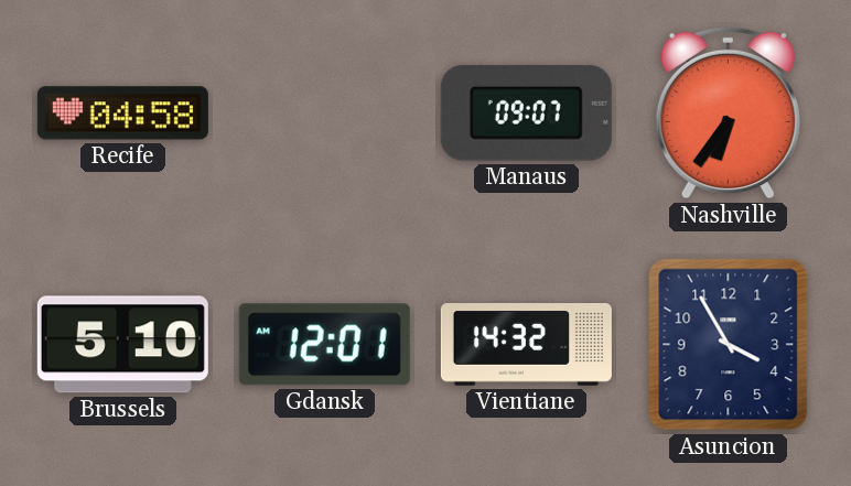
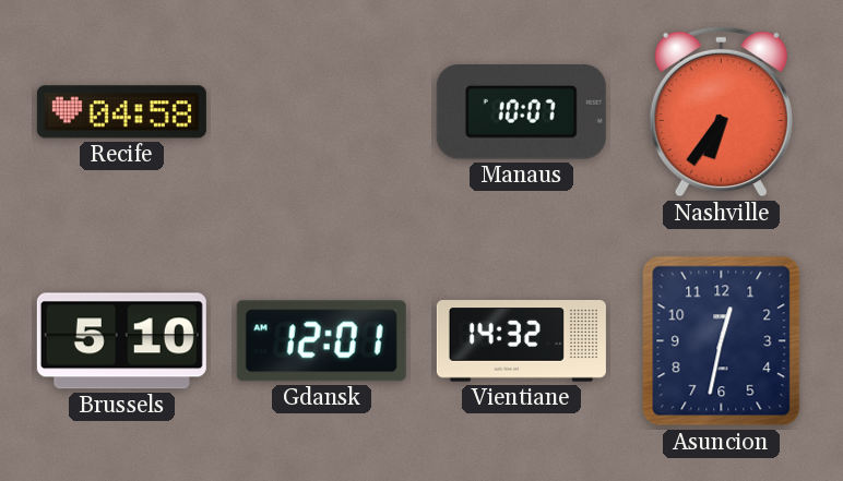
Manaus: 09:07 -> 10:07
Asuncion: 3:55 -> 12:32
